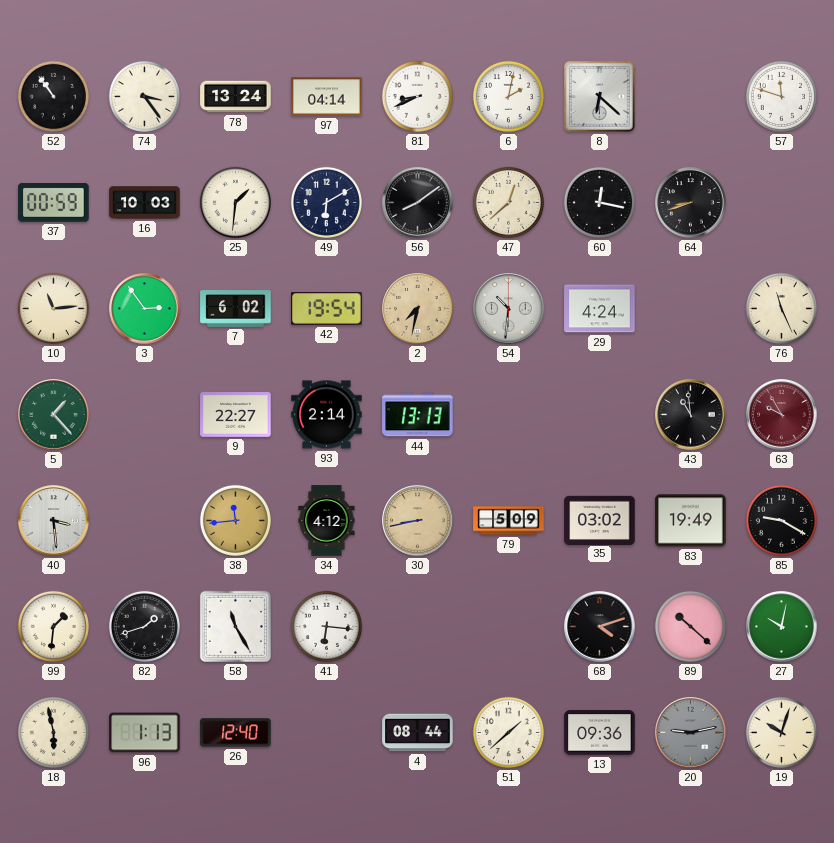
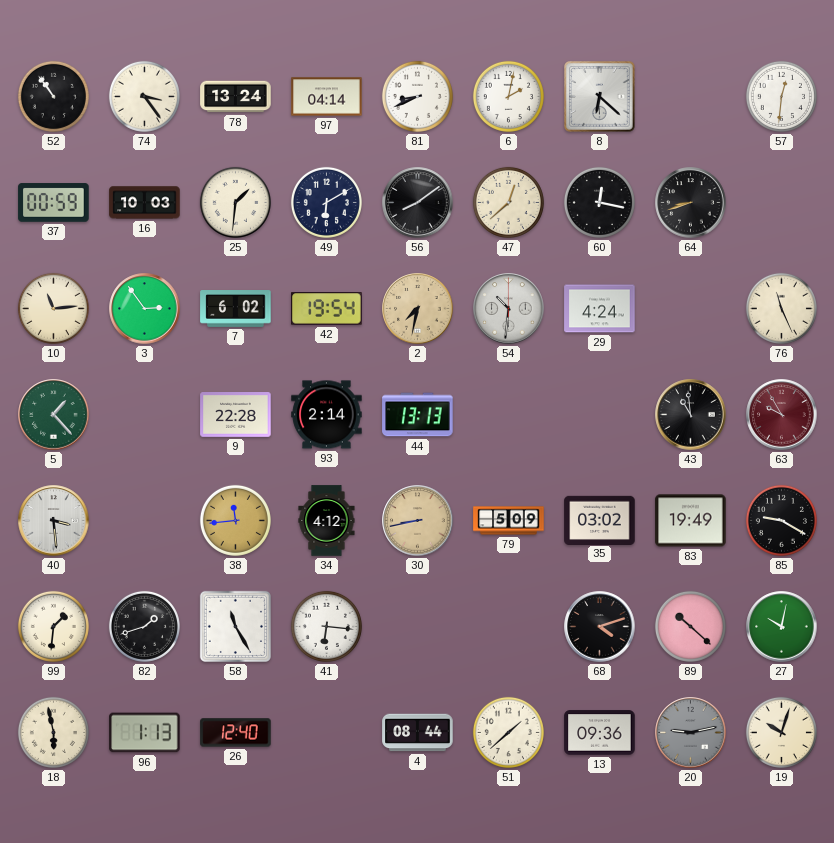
57: 11:48 -> 12:31
9: 22:27 -> 22:28
